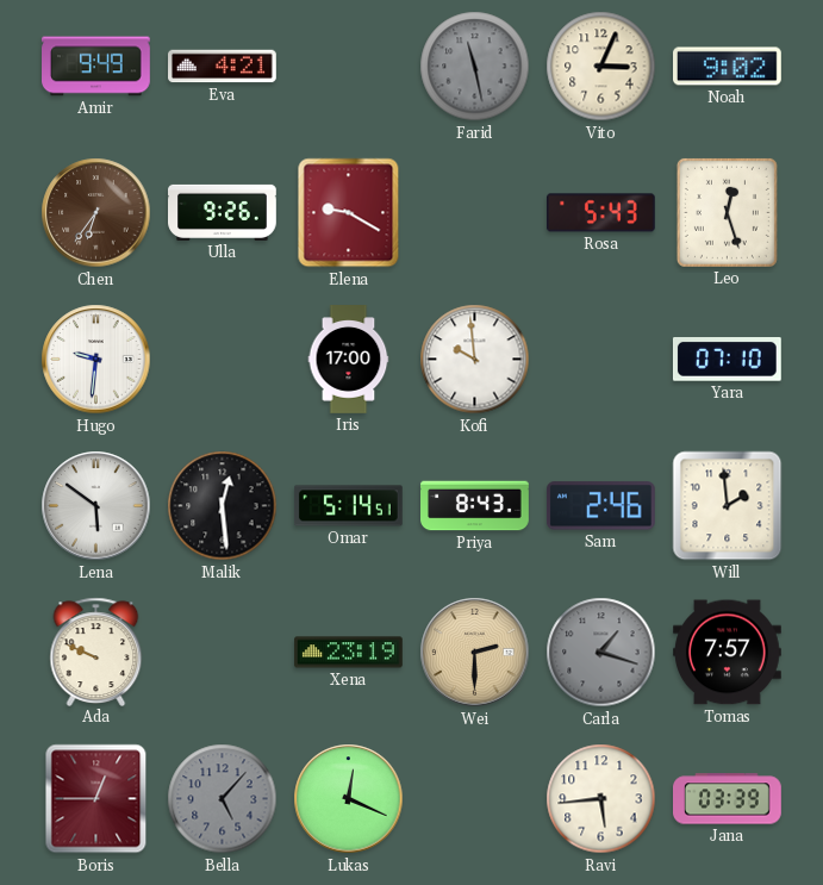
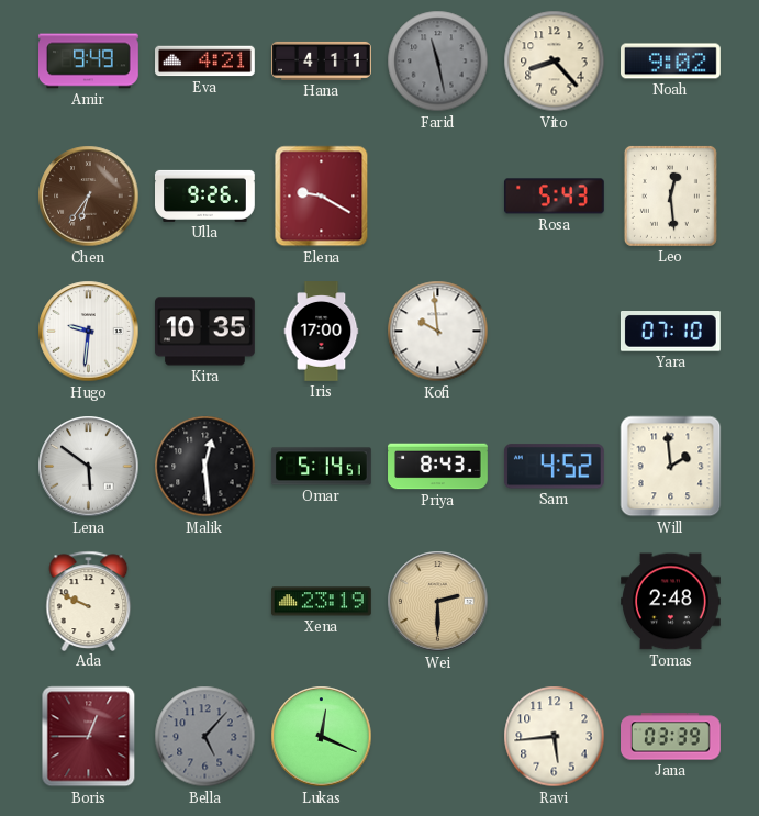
Hana: none -> 4:11
Vito: 3:04 -> 8:23
Leo: 12:27 -> 12:29
Kira: none -> 10:35
Sam: 2:46 -> 4:52
Carla: 1:18 -> none
Tomas: 7:57 -> 2:48
